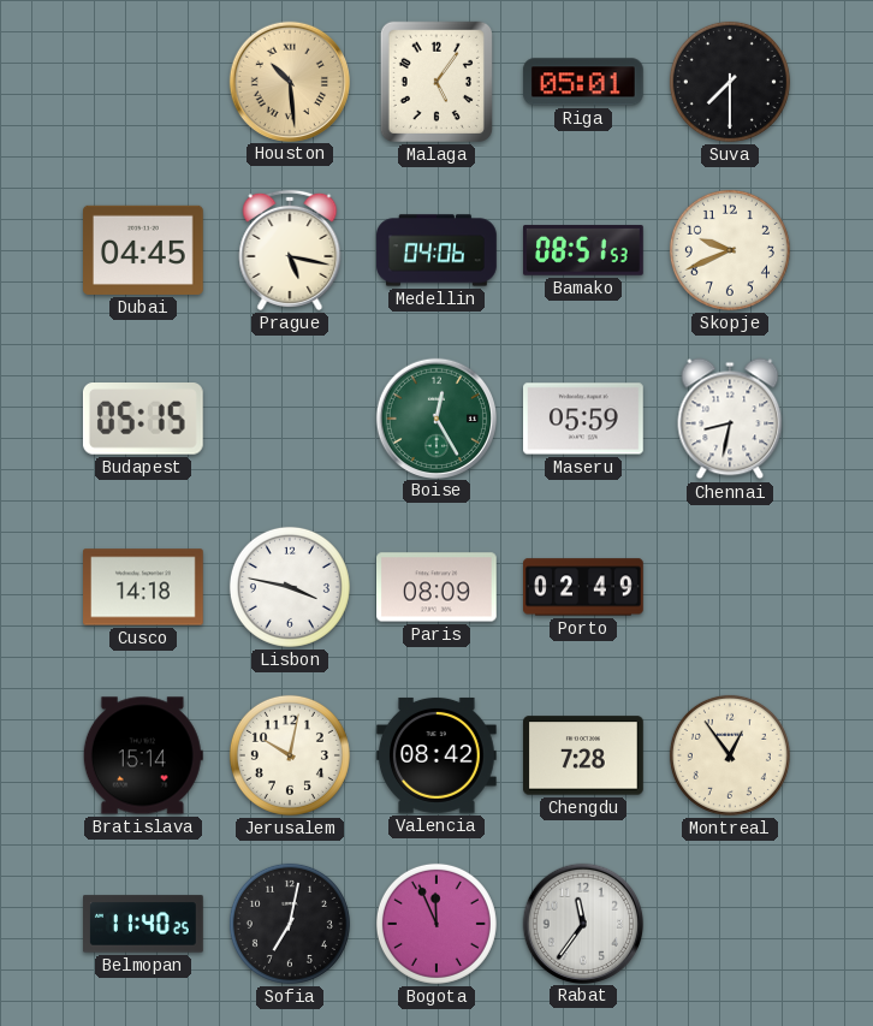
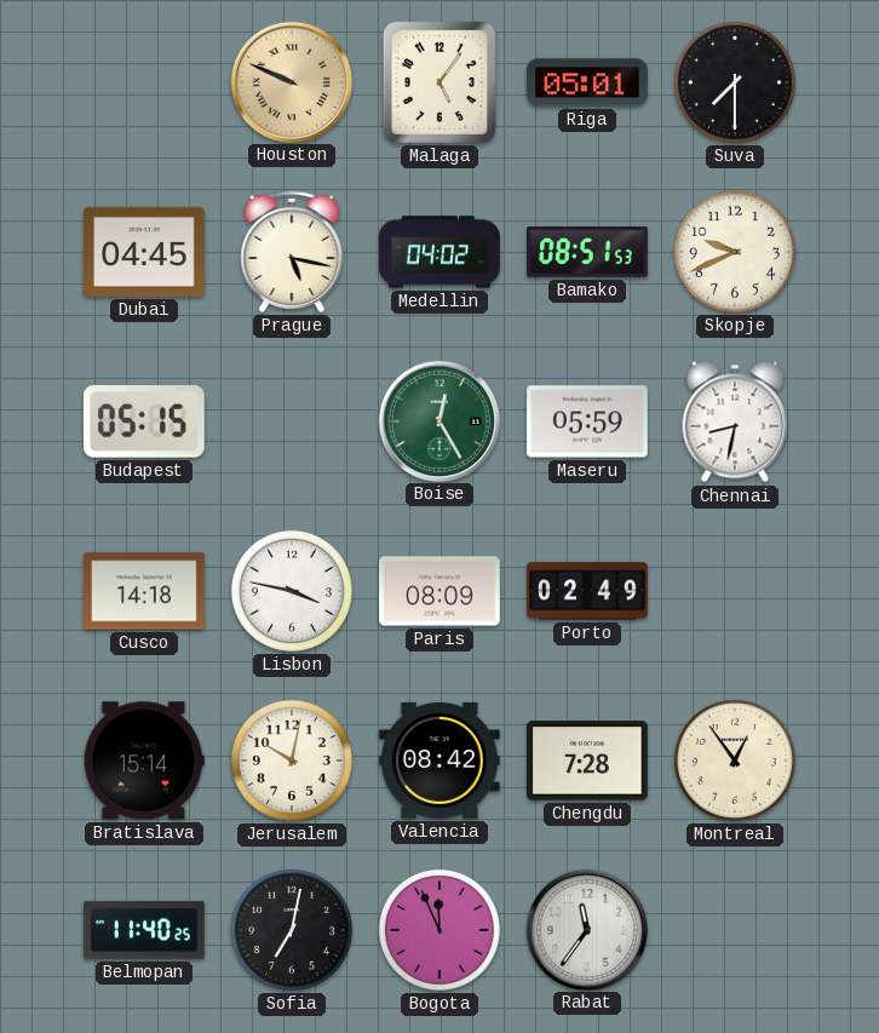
Houston: 10:29 -> 9:49
Medellin: 04:06 -> 04:02
